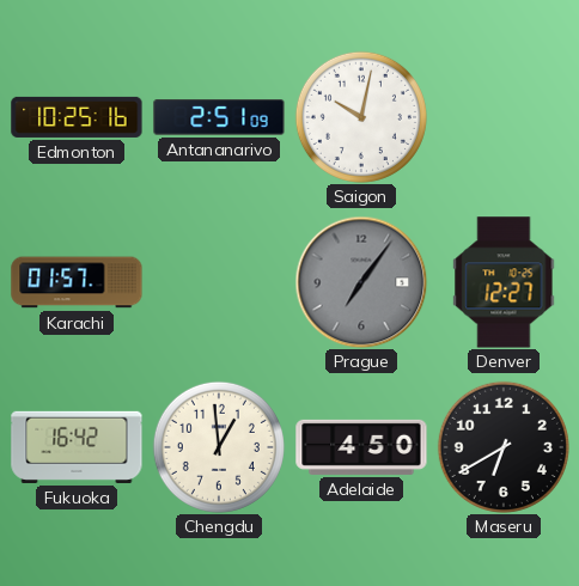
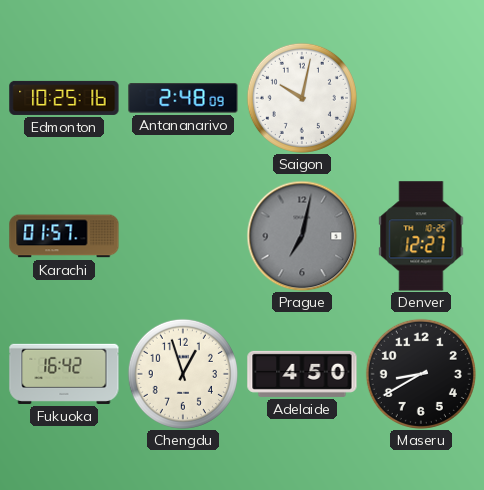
Antananarivo: 2:51 -> 2:48
Prague: 7:06 -> 7:02
Chengdu: 12:59 -> 12:57
Maseru: 6:40 -> 8:40
